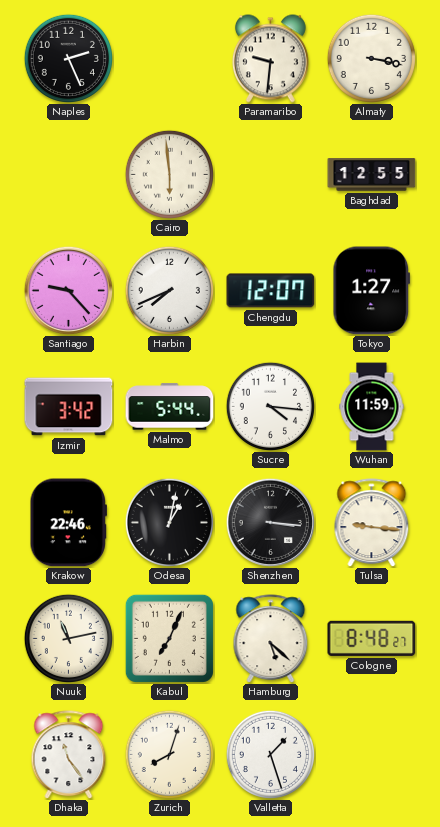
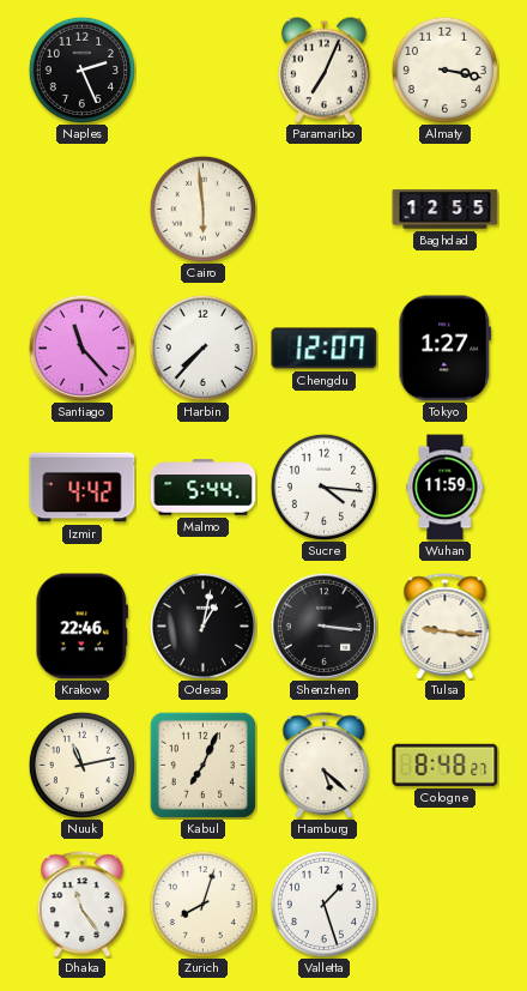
Paramaribo: 9:31 -> 7:04
Santiago: 9:23 -> 11:23
Harbin: 7:41 -> 7:37
Izmir: 3:42 -> 4:42
